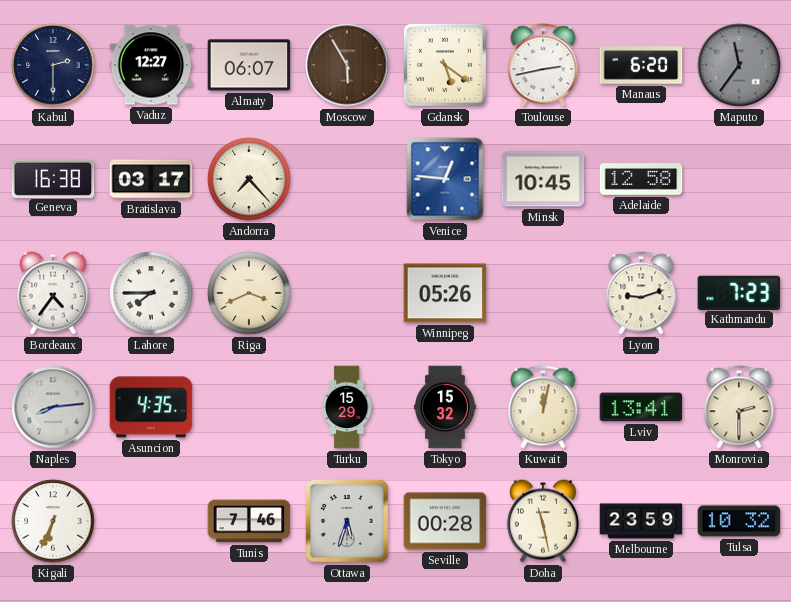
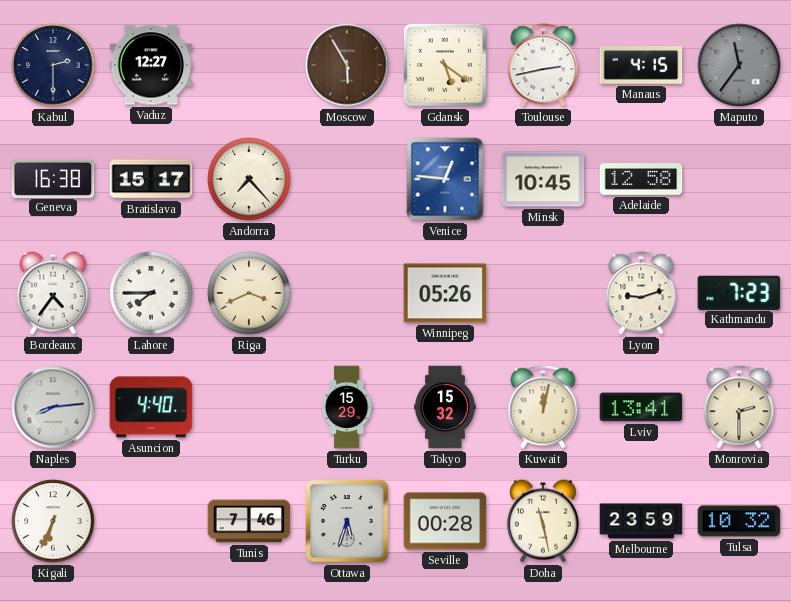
Almaty: 06:07 -> none
Manaus: 6:20 -> 4:15
Bratislava: 03:17 -> 15:17
Asuncion: 4:35 -> 4:40
